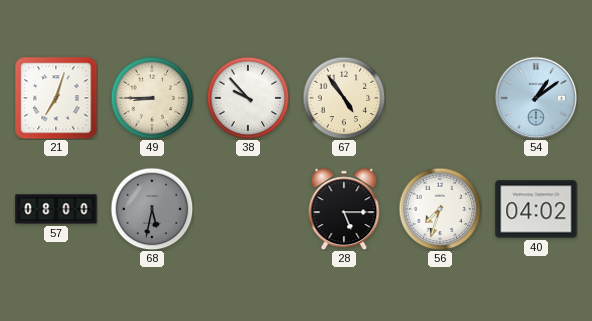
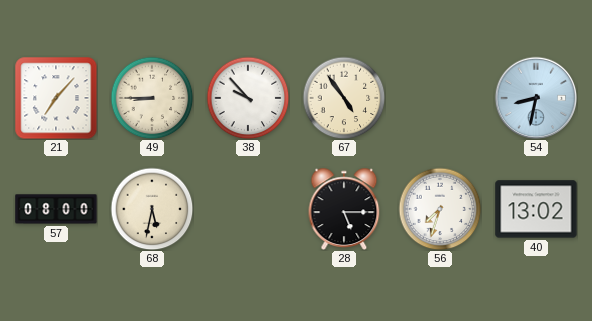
21: 7:03 -> 7:07
54: 1:09 -> 8:32
68 dial: grey -> cream
40: 04:02 -> 13:02
